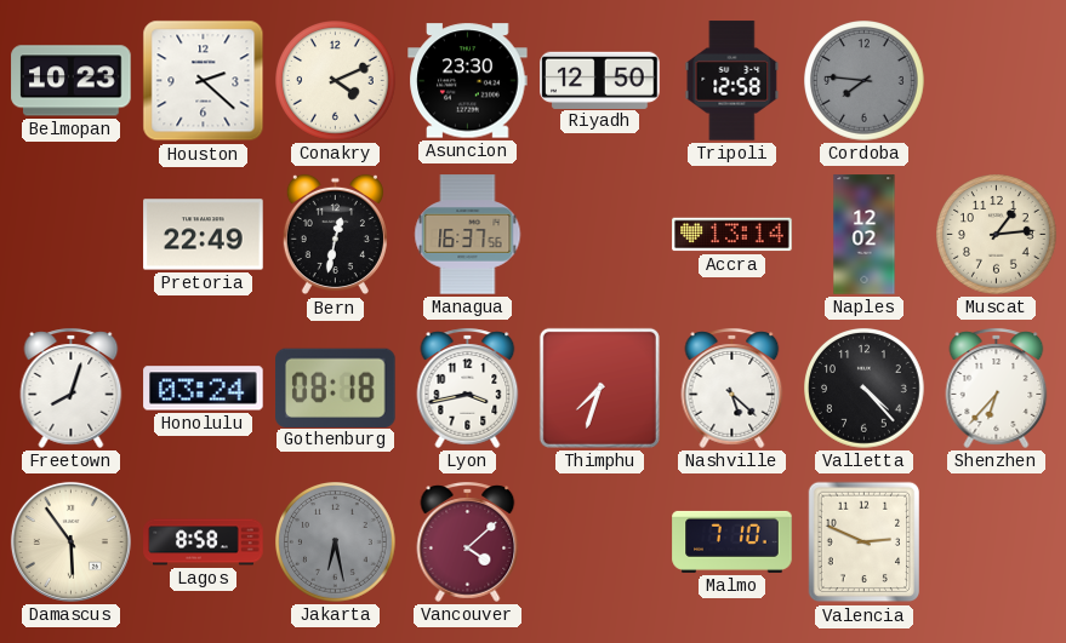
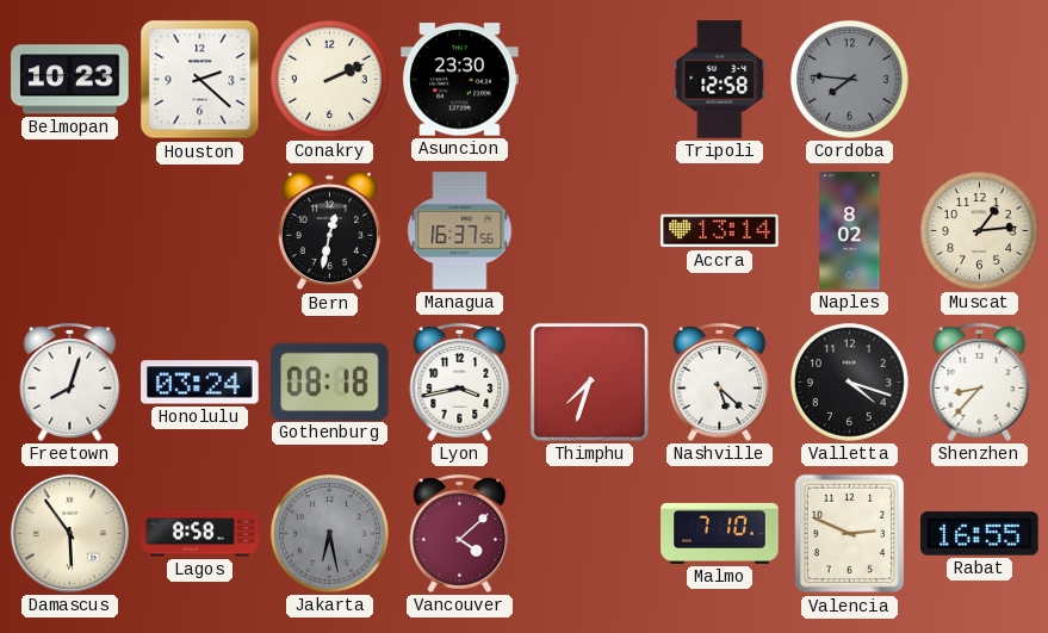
Conakry: 4:11 -> 2:11
Riyadh: 12:50 -> none
Pretoria: 22:49 -> none
Naples: 12:02 -> 8:02
Valletta: 4:23 -> 4:18
Shenzhen: 6:37 -> 8:37
Rabat: none -> 16:55
